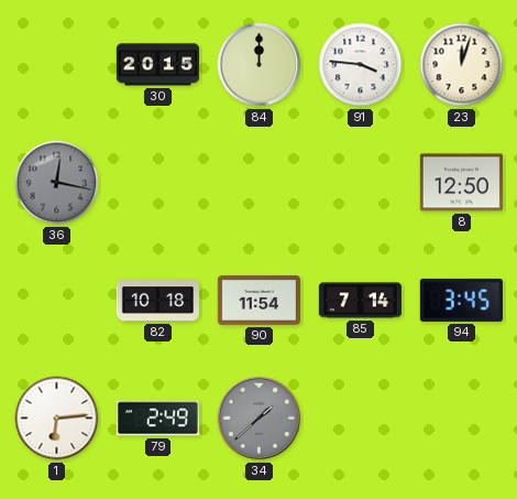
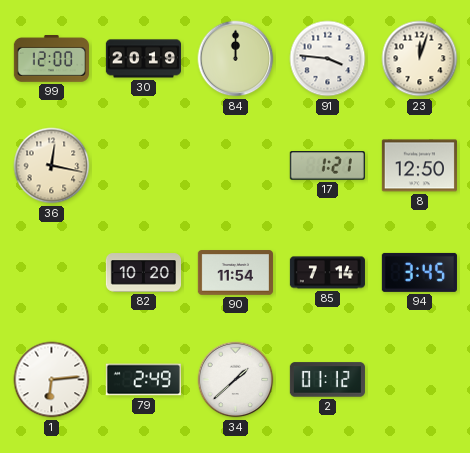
99: none -> 12:00
30: 20:15 -> 20:19
36 dial: grey -> cream
17: none -> 1:21
82: 10:18 -> 10:20
34 dial: grey -> white
2: none -> 01:12
